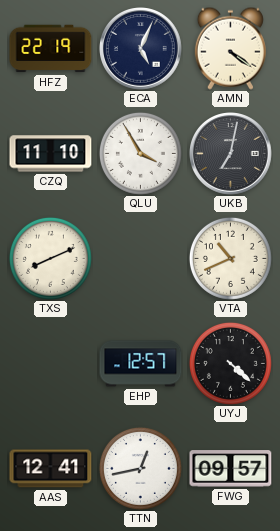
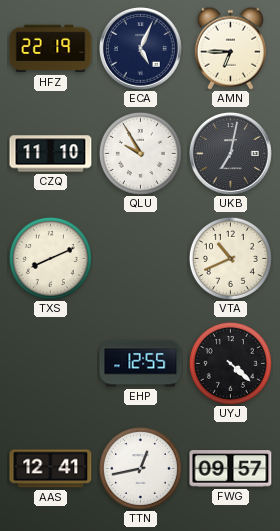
AMN: 4:21 -> 6:45
QLU: 3:55 -> 9:55
EHP: 12:57 -> 12:55
